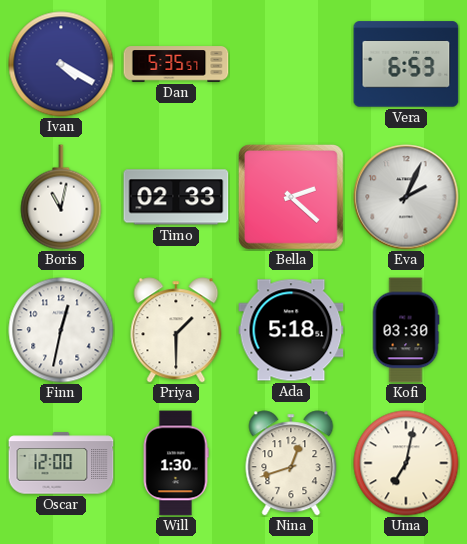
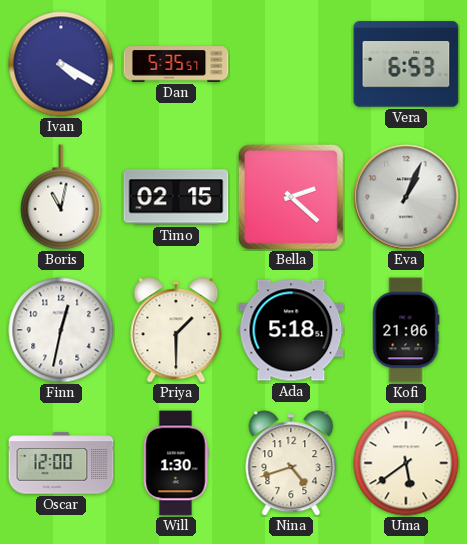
Timo: 02:33 -> 02:15
Eva: 2:04 -> 1:04
Kofi: 03:30 -> 21:06
Nina: 12:42 -> 4:42
Uma: 7:02 -> 5:39
